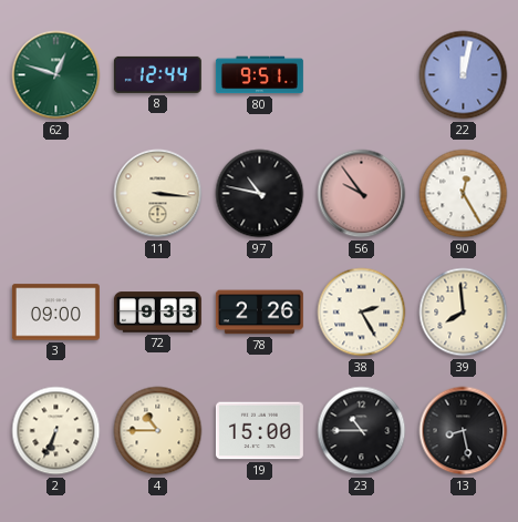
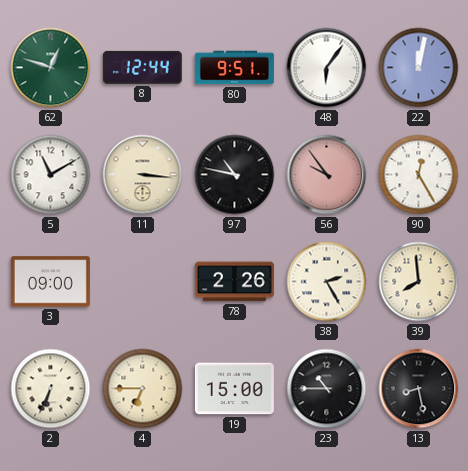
48: none -> 6:06
5: none -> 11:10
72: 9:33 -> none
4: 10:45 -> 6:45
